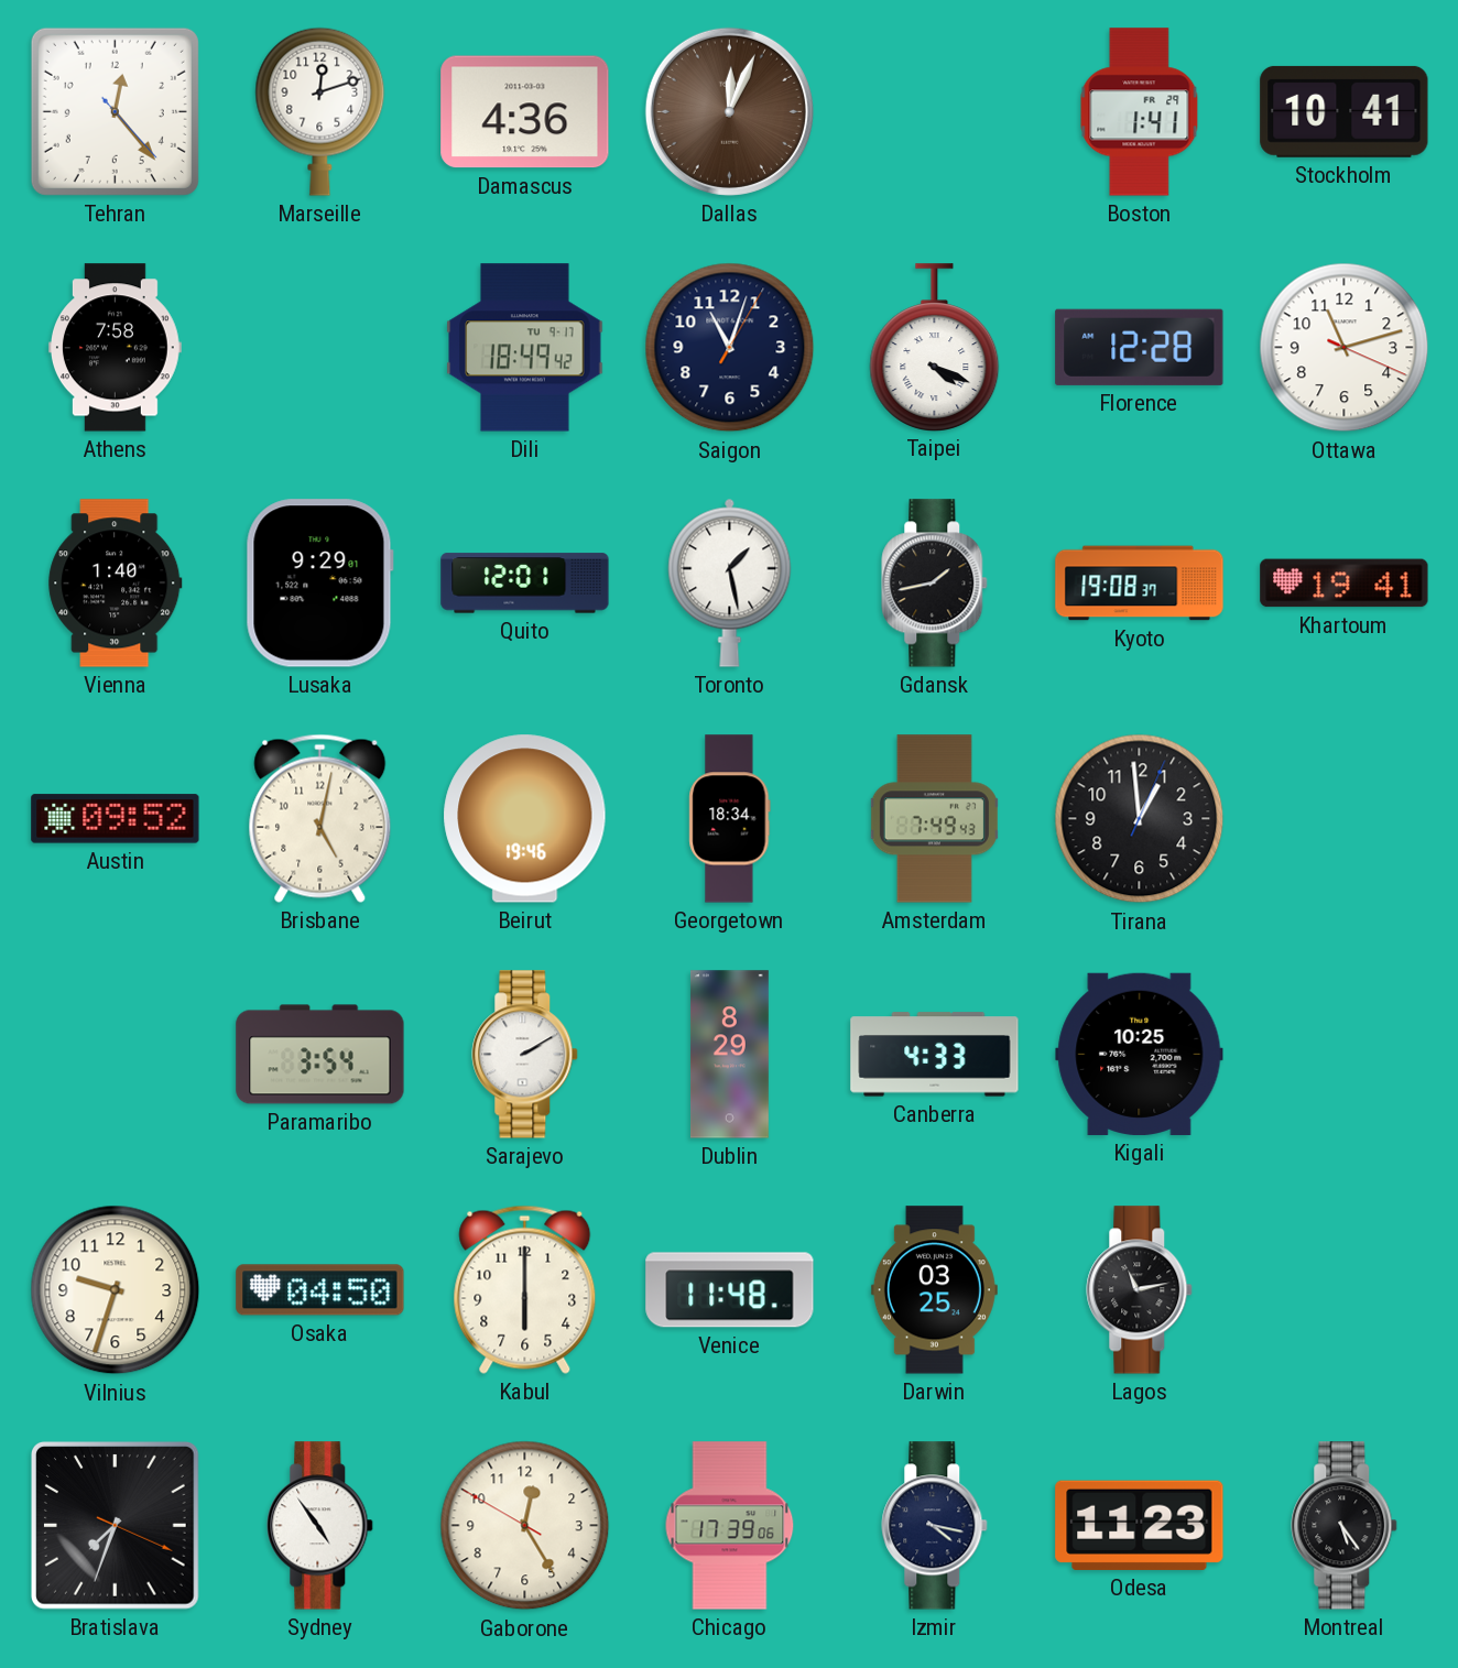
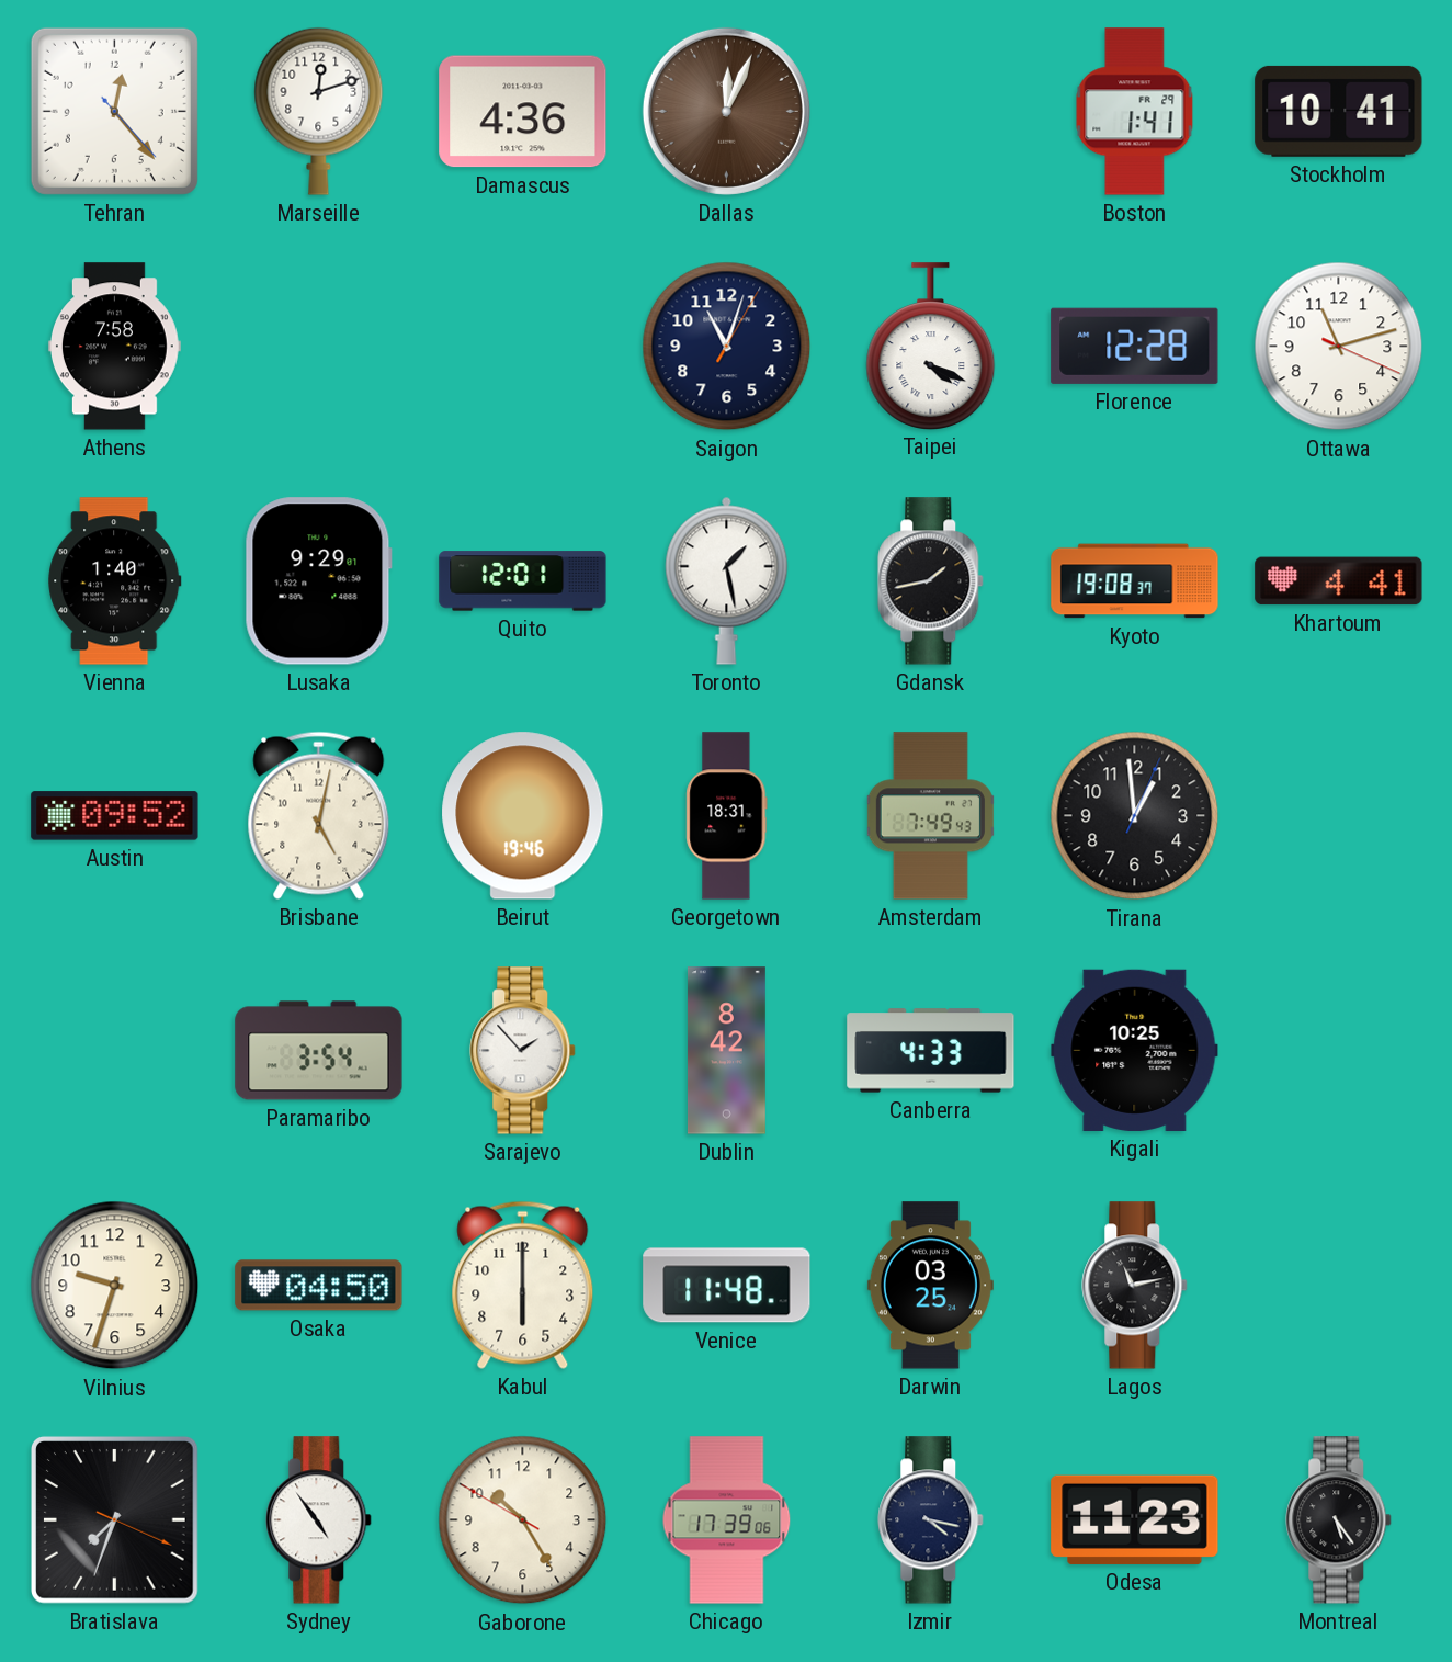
Dili: 18:49 -> none
Khartoum: 19:41 -> 4:41
Georgetown: 18:34 -> 18:31
Sarajevo: 2:10 -> 1:53
Dublin: 8:29 -> 8:42
Gaborone: 12:24 -> 10:24
